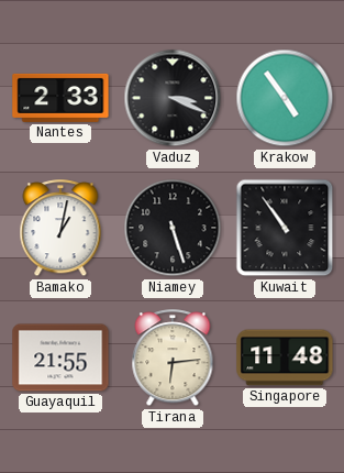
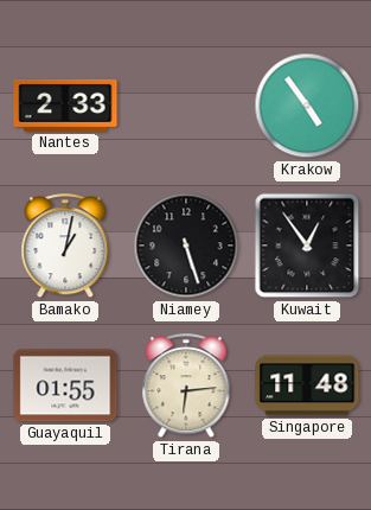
Vaduz: 3:19 -> none
Kuwait: 10:54 -> 12:54
Guayaquil: 21:55 -> 01:55
